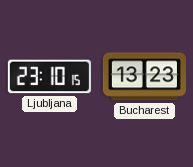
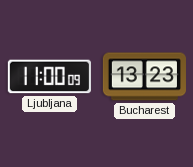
Ljubljana: 23:10 -> 11:00
